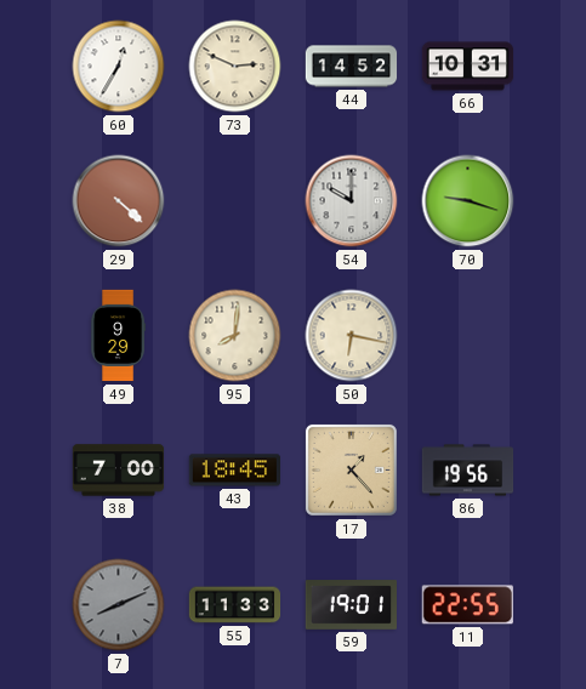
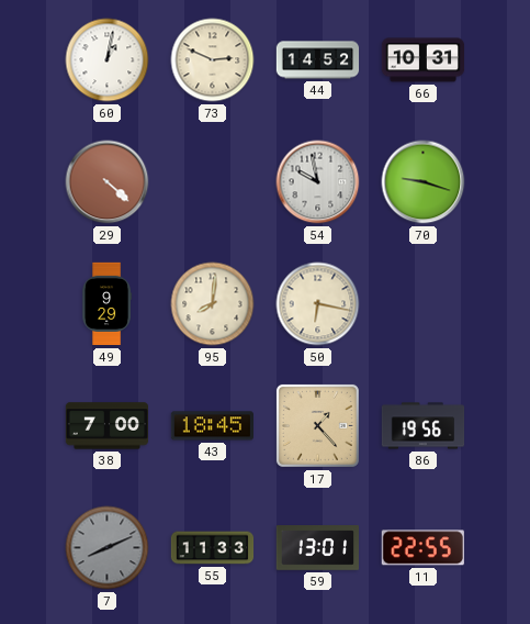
60: 12:35 -> 1:02
54: 10:00 -> 9:58
59: 19:01 -> 13:01
